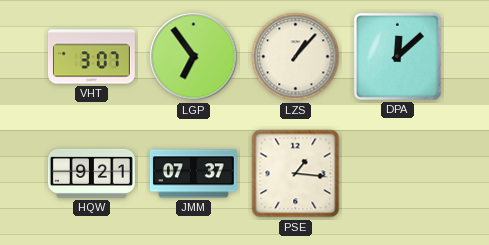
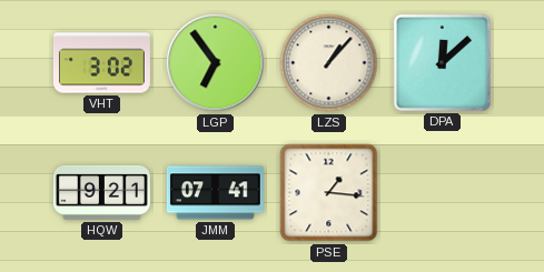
VHT: 3:07 -> 3:02
JMM: 07:37 -> 07:41
